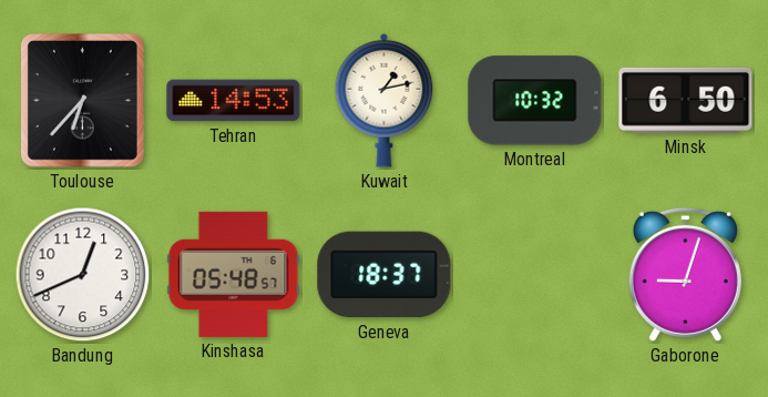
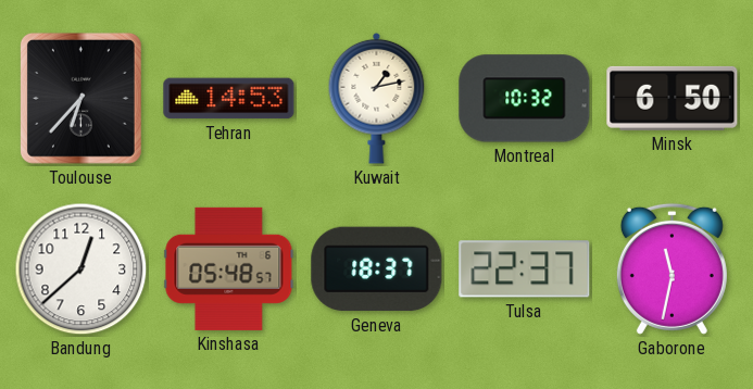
Bandung: 12:41 -> 12:38
Tulsa: none -> 22:37
Gaborone: 9:03 -> 11:32
